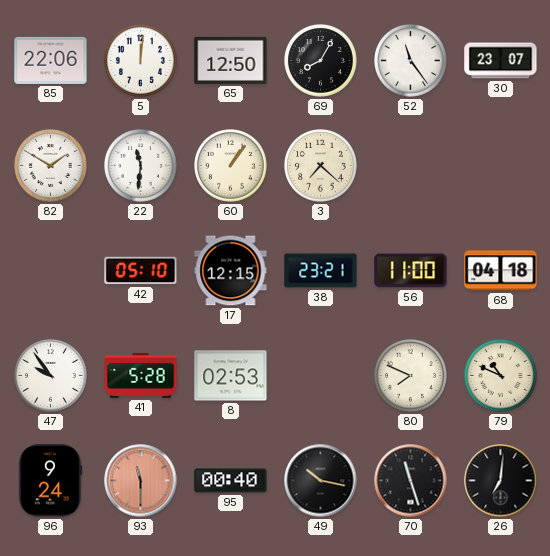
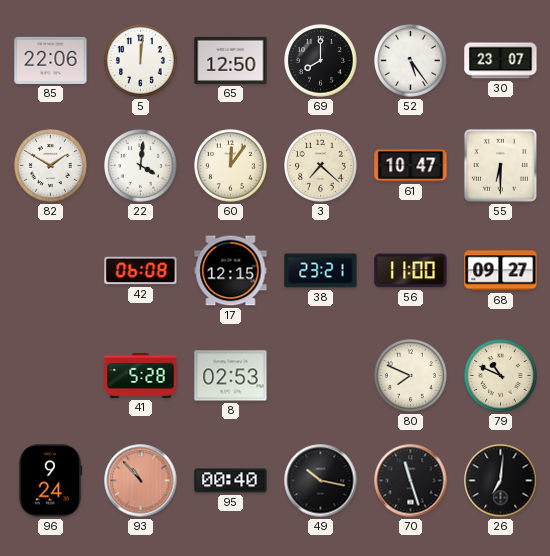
69: 8:05 -> 8:00
52: 11:24 -> 5:24
22: 11:31 -> 4:01
60: 1:06 -> 12:06
61: none -> 10:47
55: none -> 6:30
42: 05:10 -> 06:08
68: 04:18 -> 09:27
47: 9:54 -> none
93: 11:30 -> 10:53
